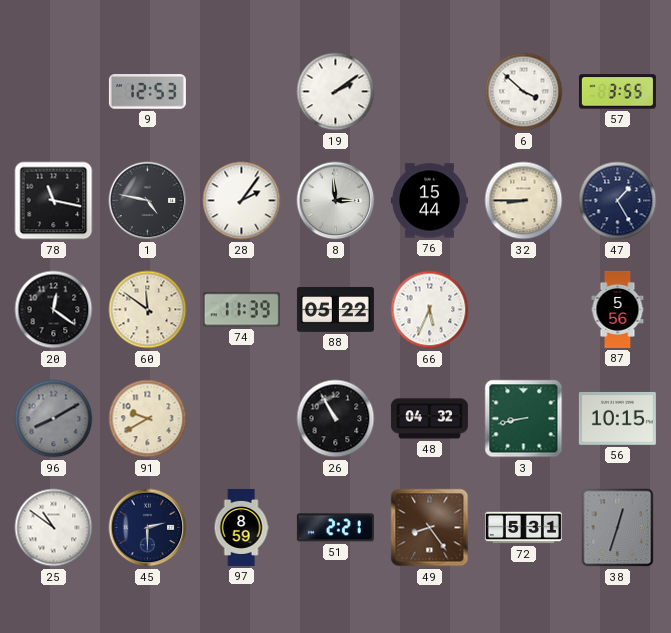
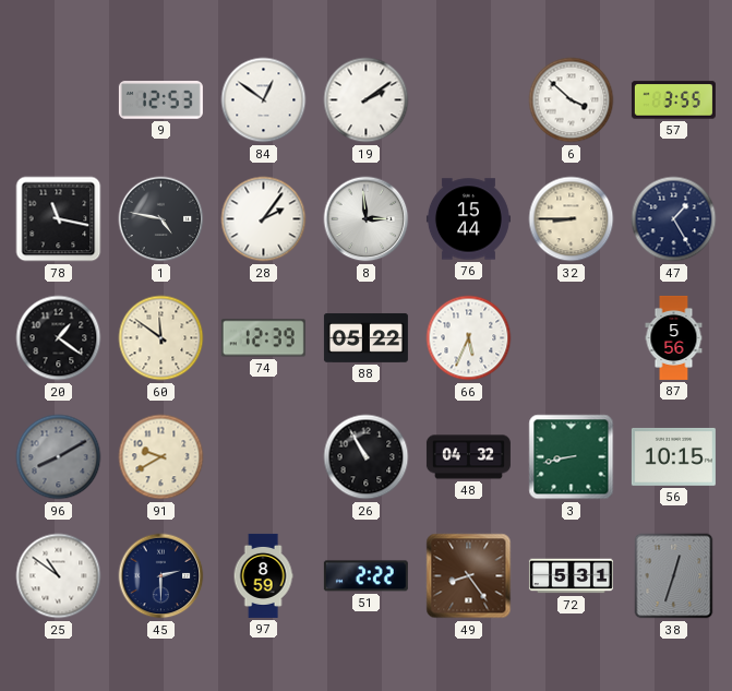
84: none -> 12:51
20: 12:21 -> 1:21
74: 11:39 -> 12:39
51: 2:21 -> 2:22
